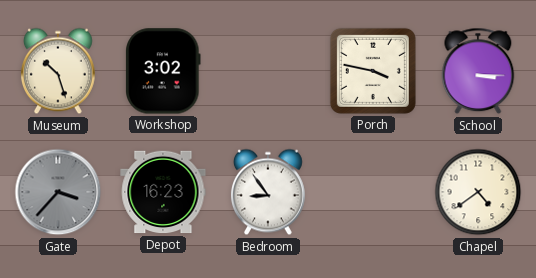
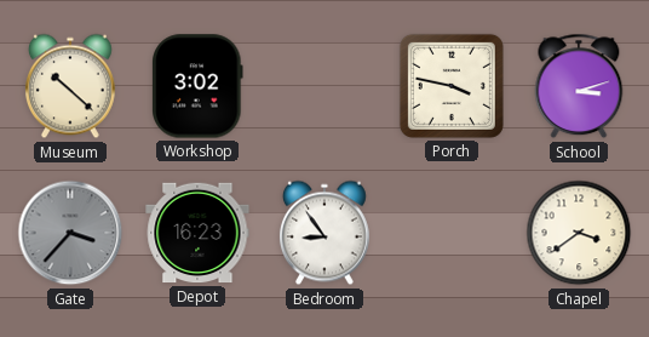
Museum: 10:27 -> 10:22
School: 3:15 -> 3:12
Chapel: 4:39 -> 3:39
